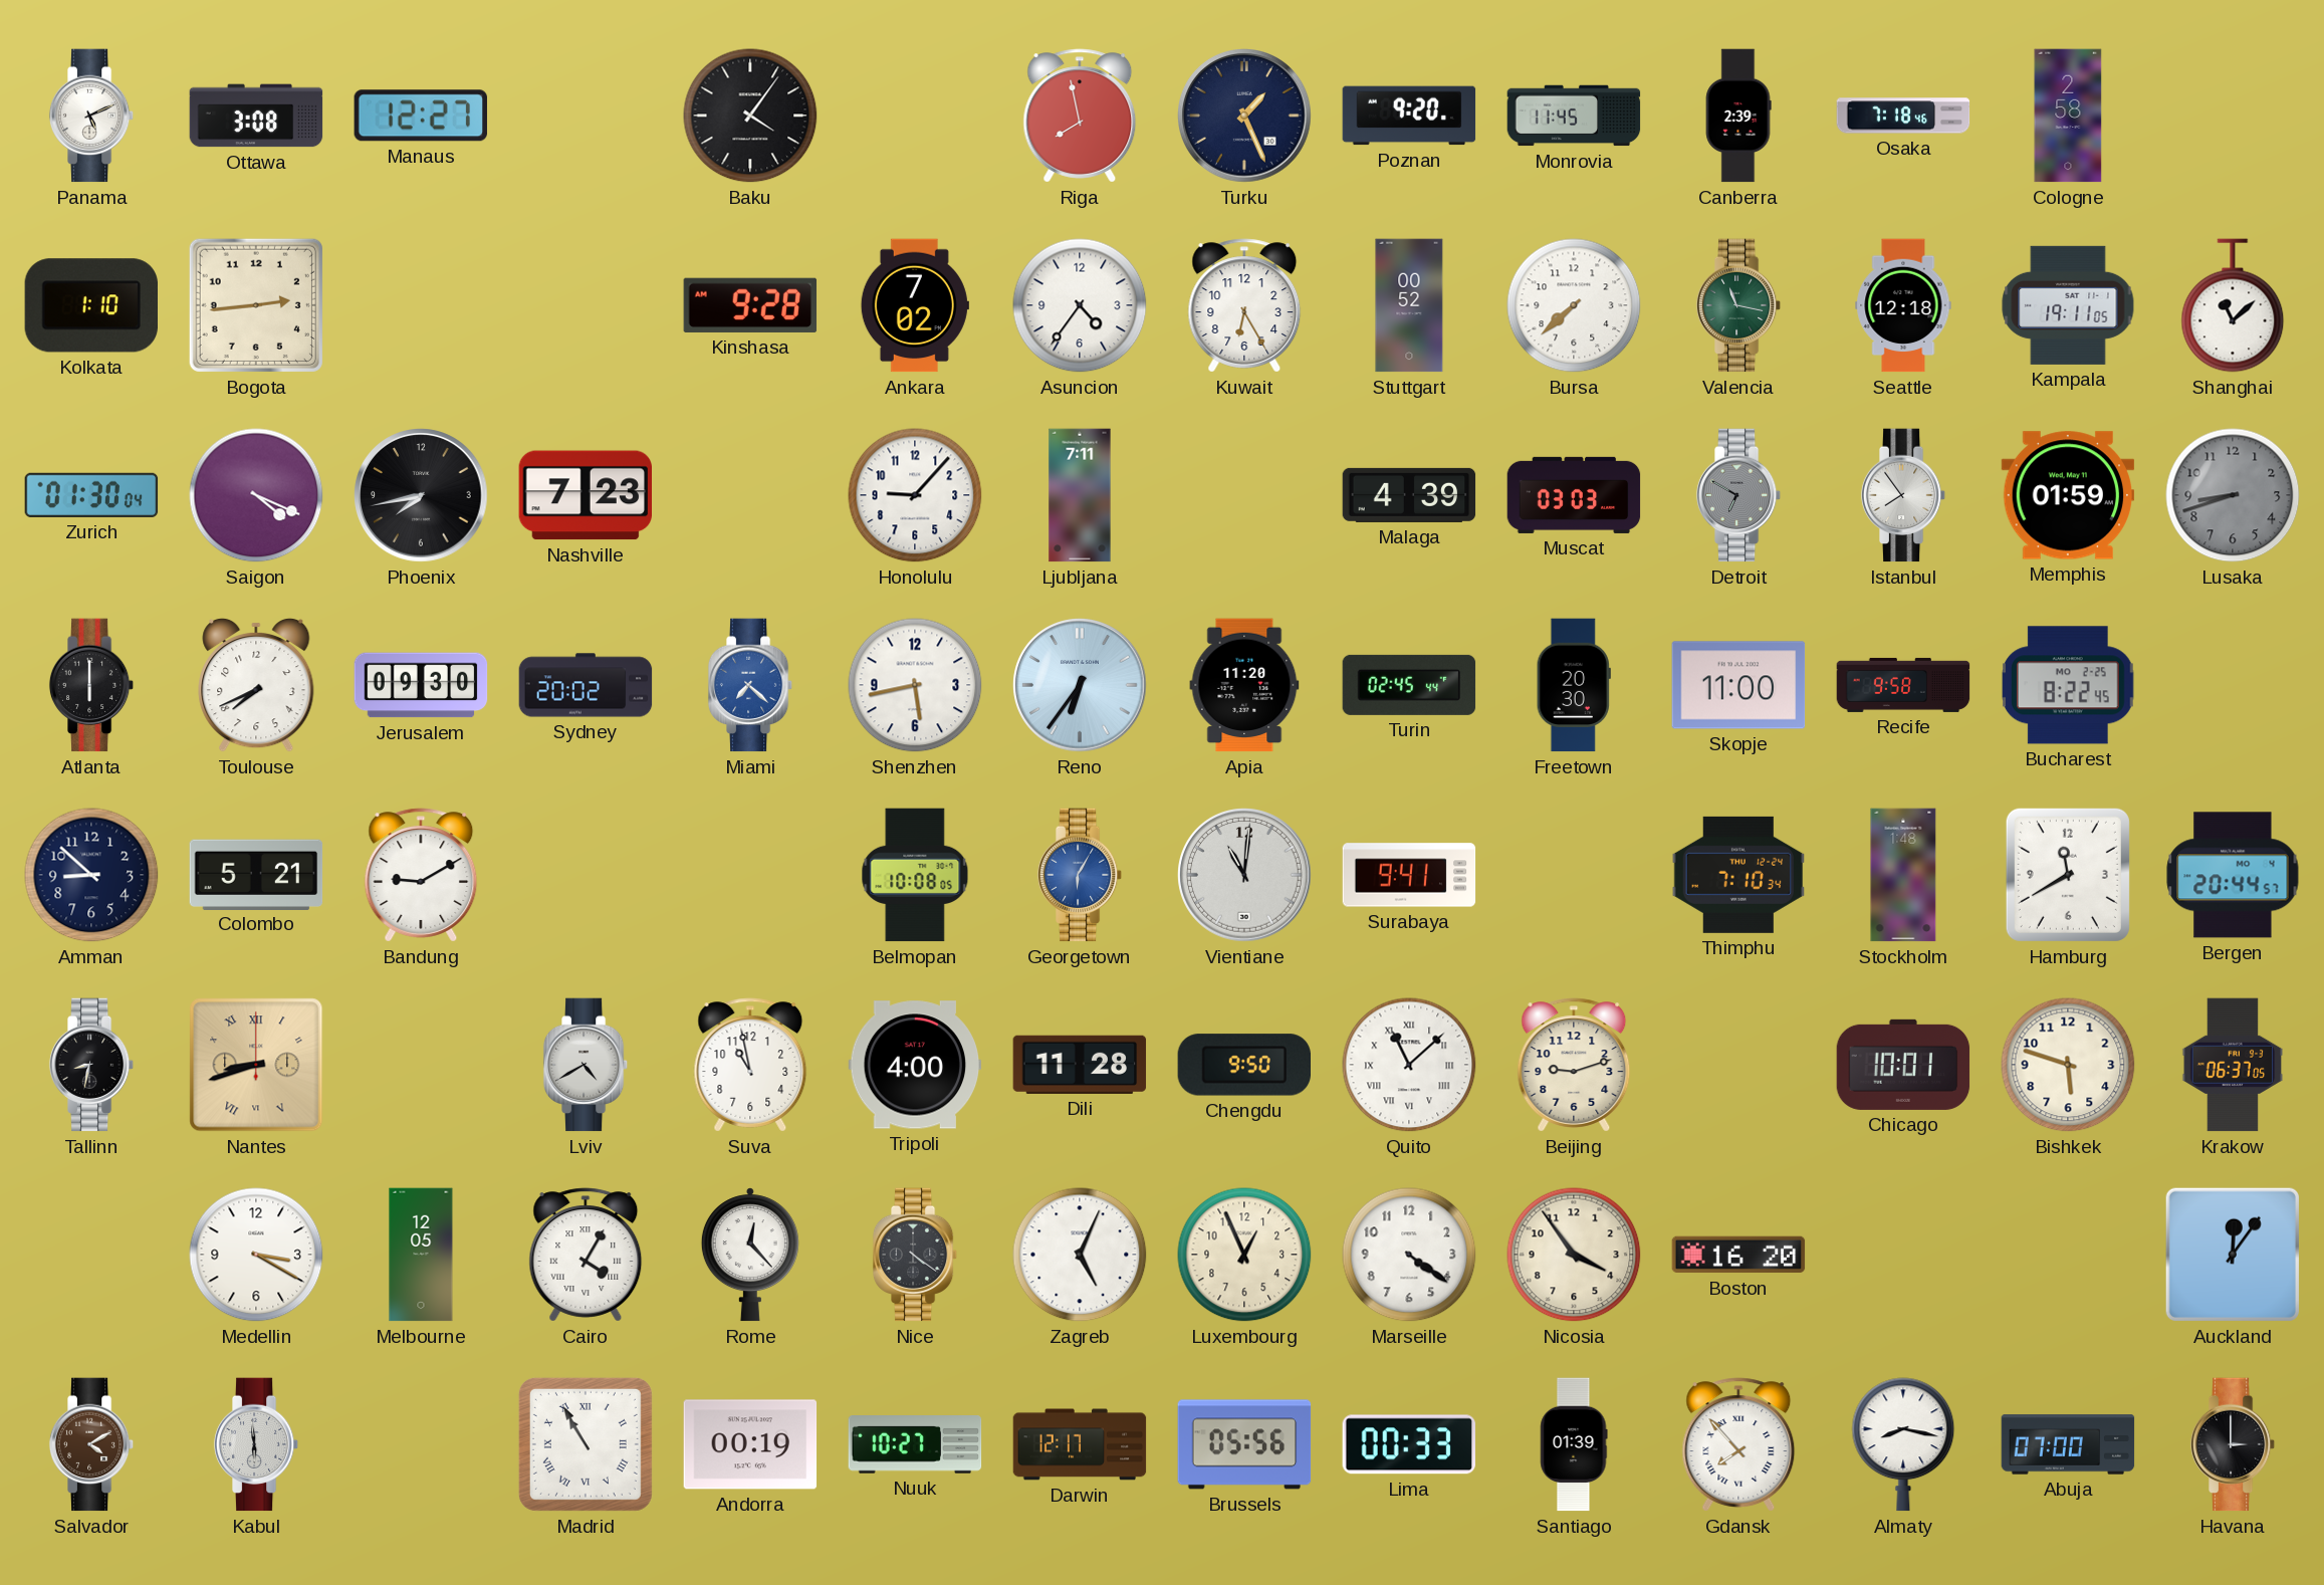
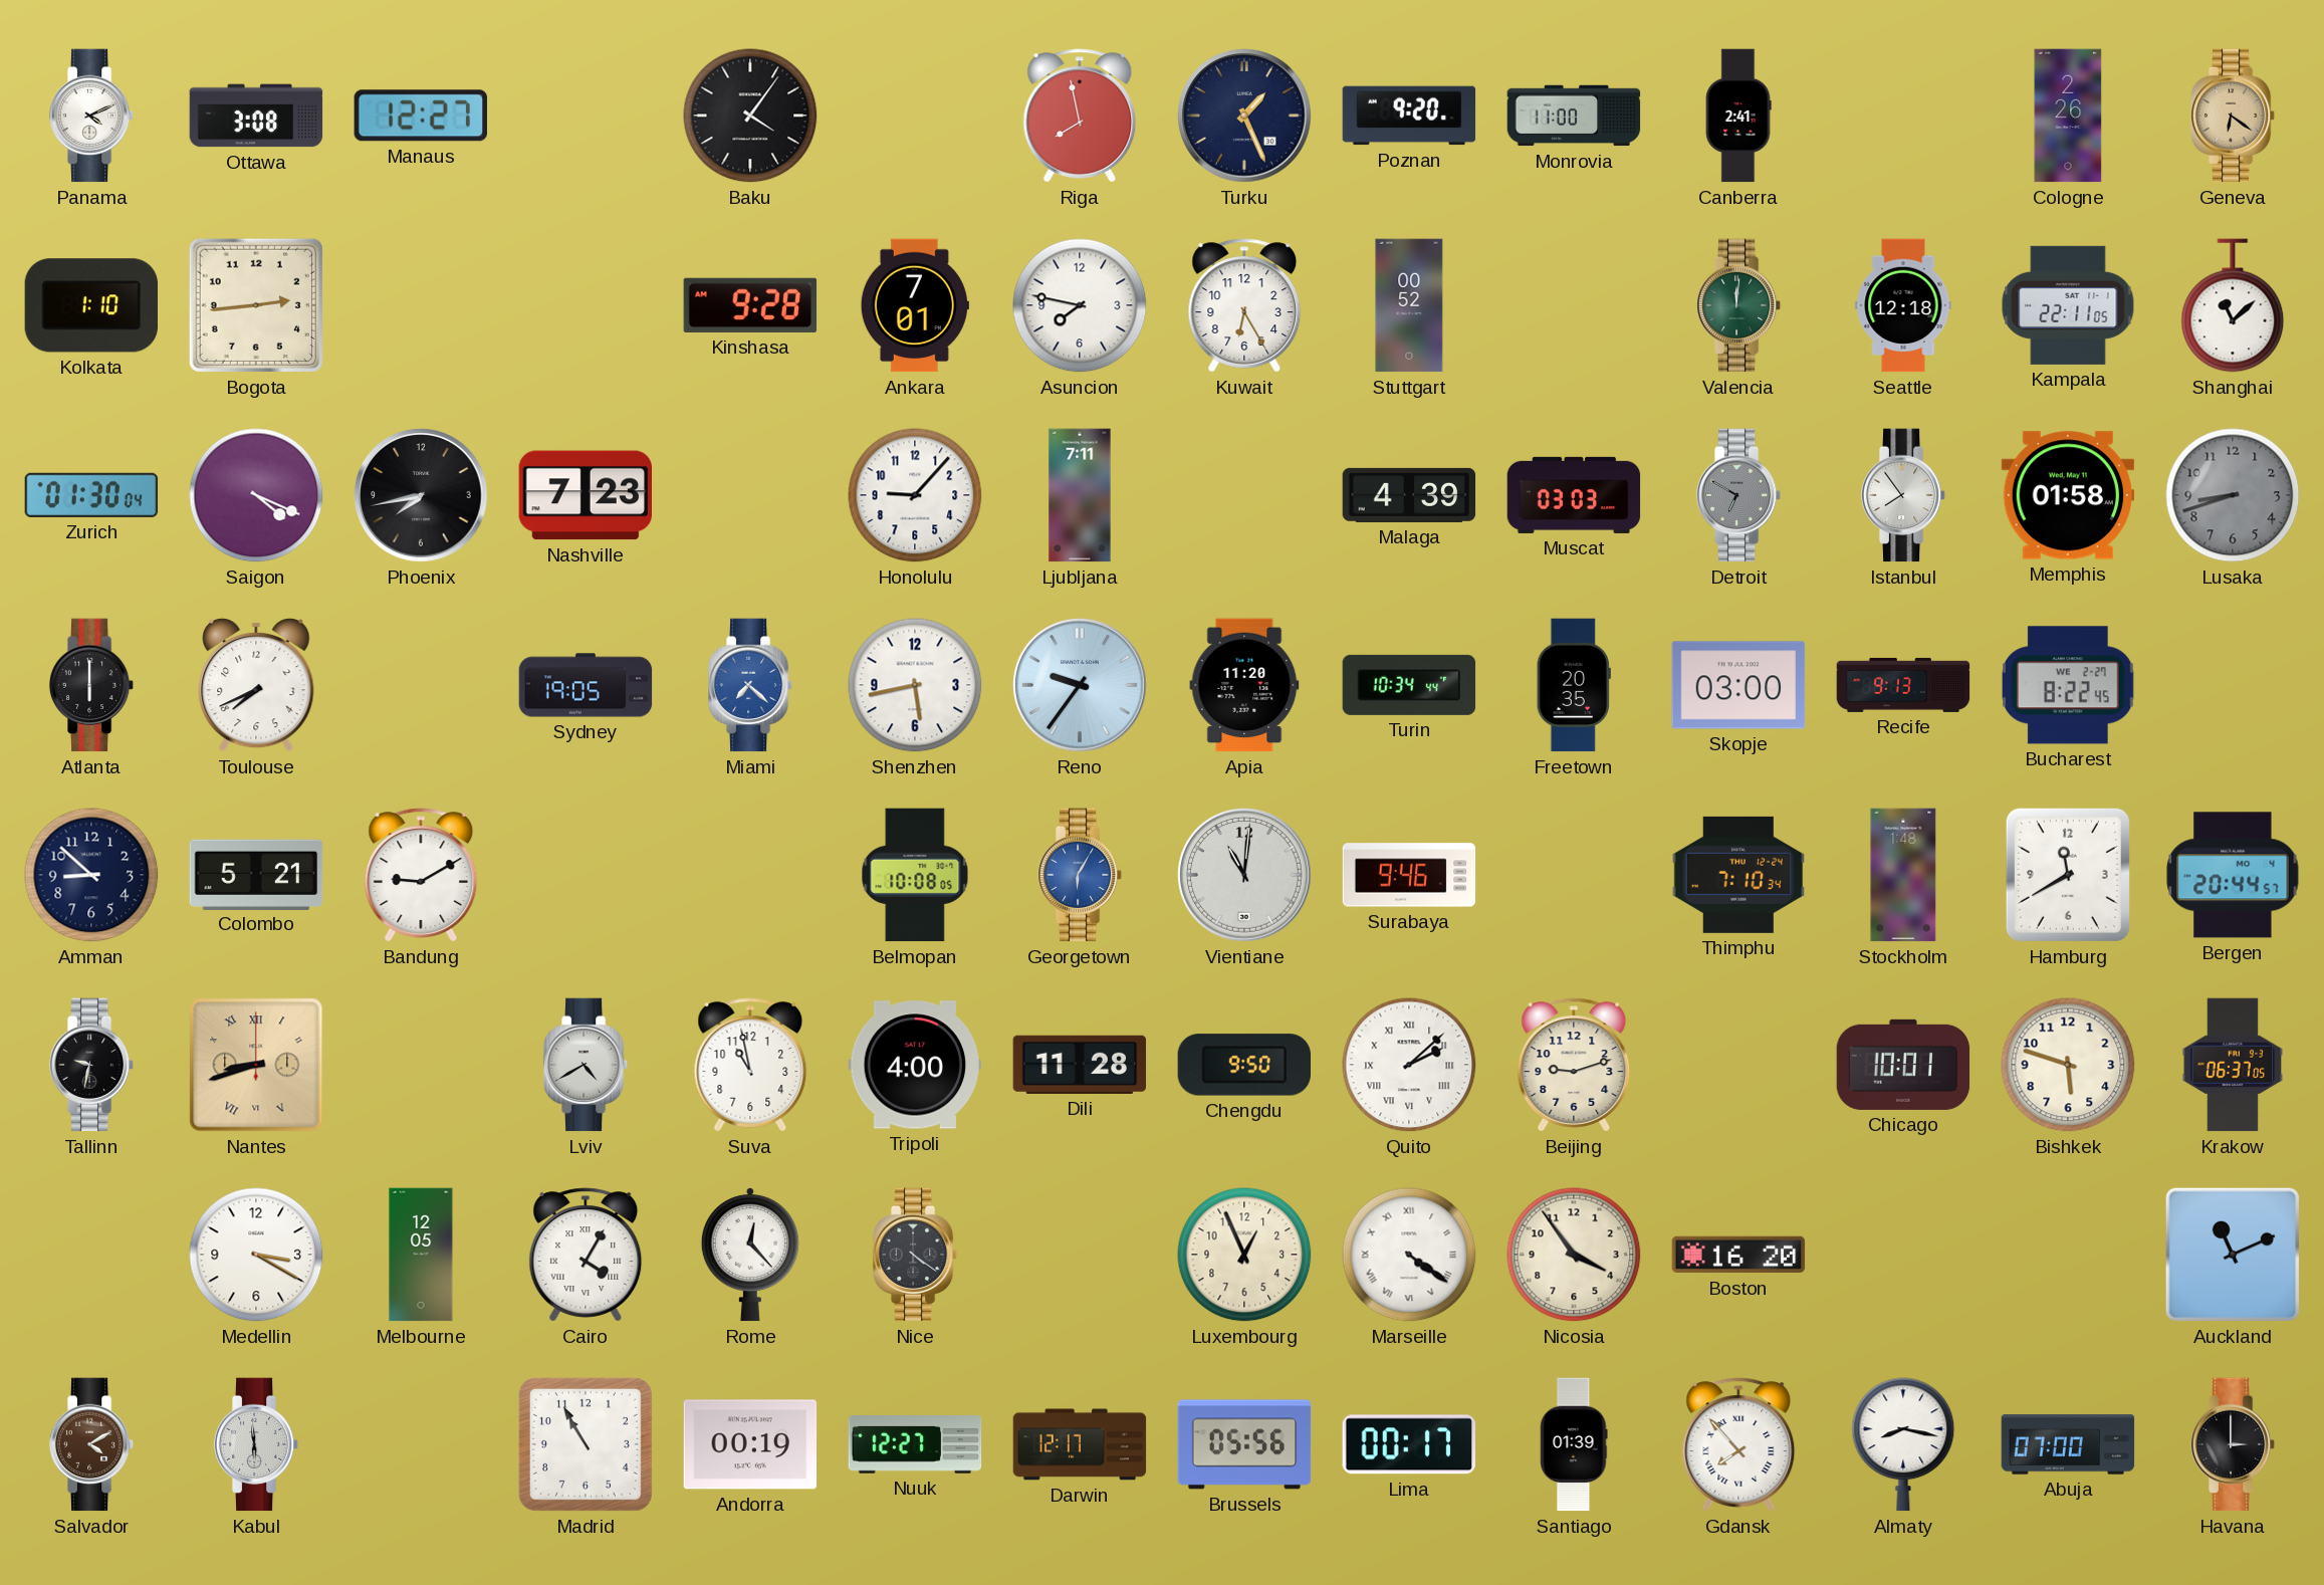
Panama: 5:11 -> 4:11
Monrovia: 11:45 -> 11:00
Canberra: 2:39 -> 2:41
Osaka: 7:18 -> none
Cologne: 2:58 -> 2:26
Geneva: none -> 6:21
Ankara: 7:02 -> 7:01
Asuncion: 4:36 -> 7:47
Bursa: 7:38 -> none
Valencia: 11:17 -> 12:01
Kampala: 19:11 -> 22:11
Memphis: 01:59 -> 01:58
Jerusalem: 09:30 -> none
Sydney: 20:02 -> 19:05
Reno: 6:36 -> 9:36
Turin: 02:45 -> 10:34
Freetown: 20:30 -> 20:35
Skopje: 11:00 -> 03:00
Recife: 9:58 -> 9:13
Bucharest date: MO 2-25 -> WE 2-27
Surabaya: 9:41 -> 9:46
Tallinn: 8:32 -> 9:32
Quito: 11:08 -> 2:08
Zagreb: 5:04 -> none
Marseille numerals: Arabic -> Roman
Auckland: 12:06 -> 11:11
Madrid numerals: Roman -> Arabic
Nuuk: 10:27 -> 12:27
Lima: 00:33 -> 00:17
